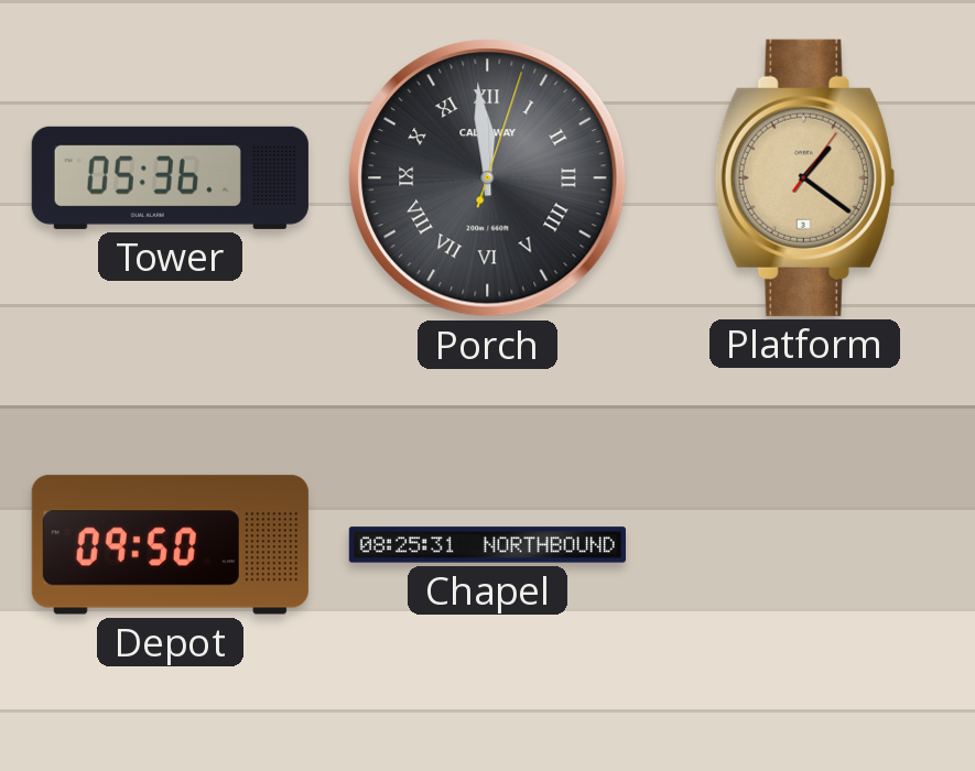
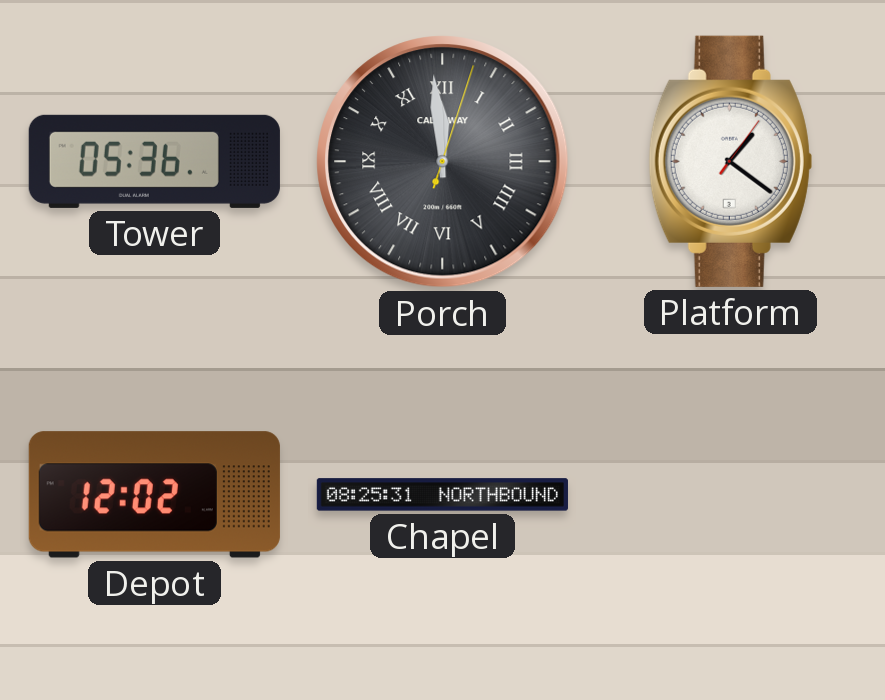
Platform dial: champagne -> white
Depot: 09:50 -> 12:02
